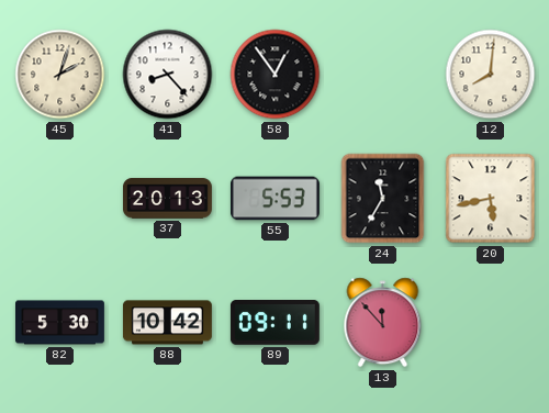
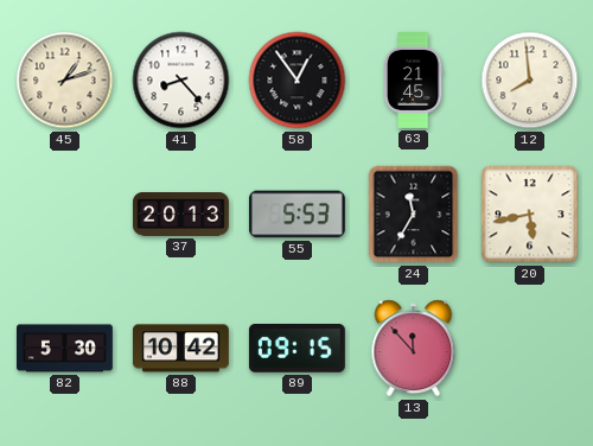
45: 2:03 -> 1:12
63: none -> 21:45
12: 8:01 -> 7:59
89: 09:11 -> 09:15
